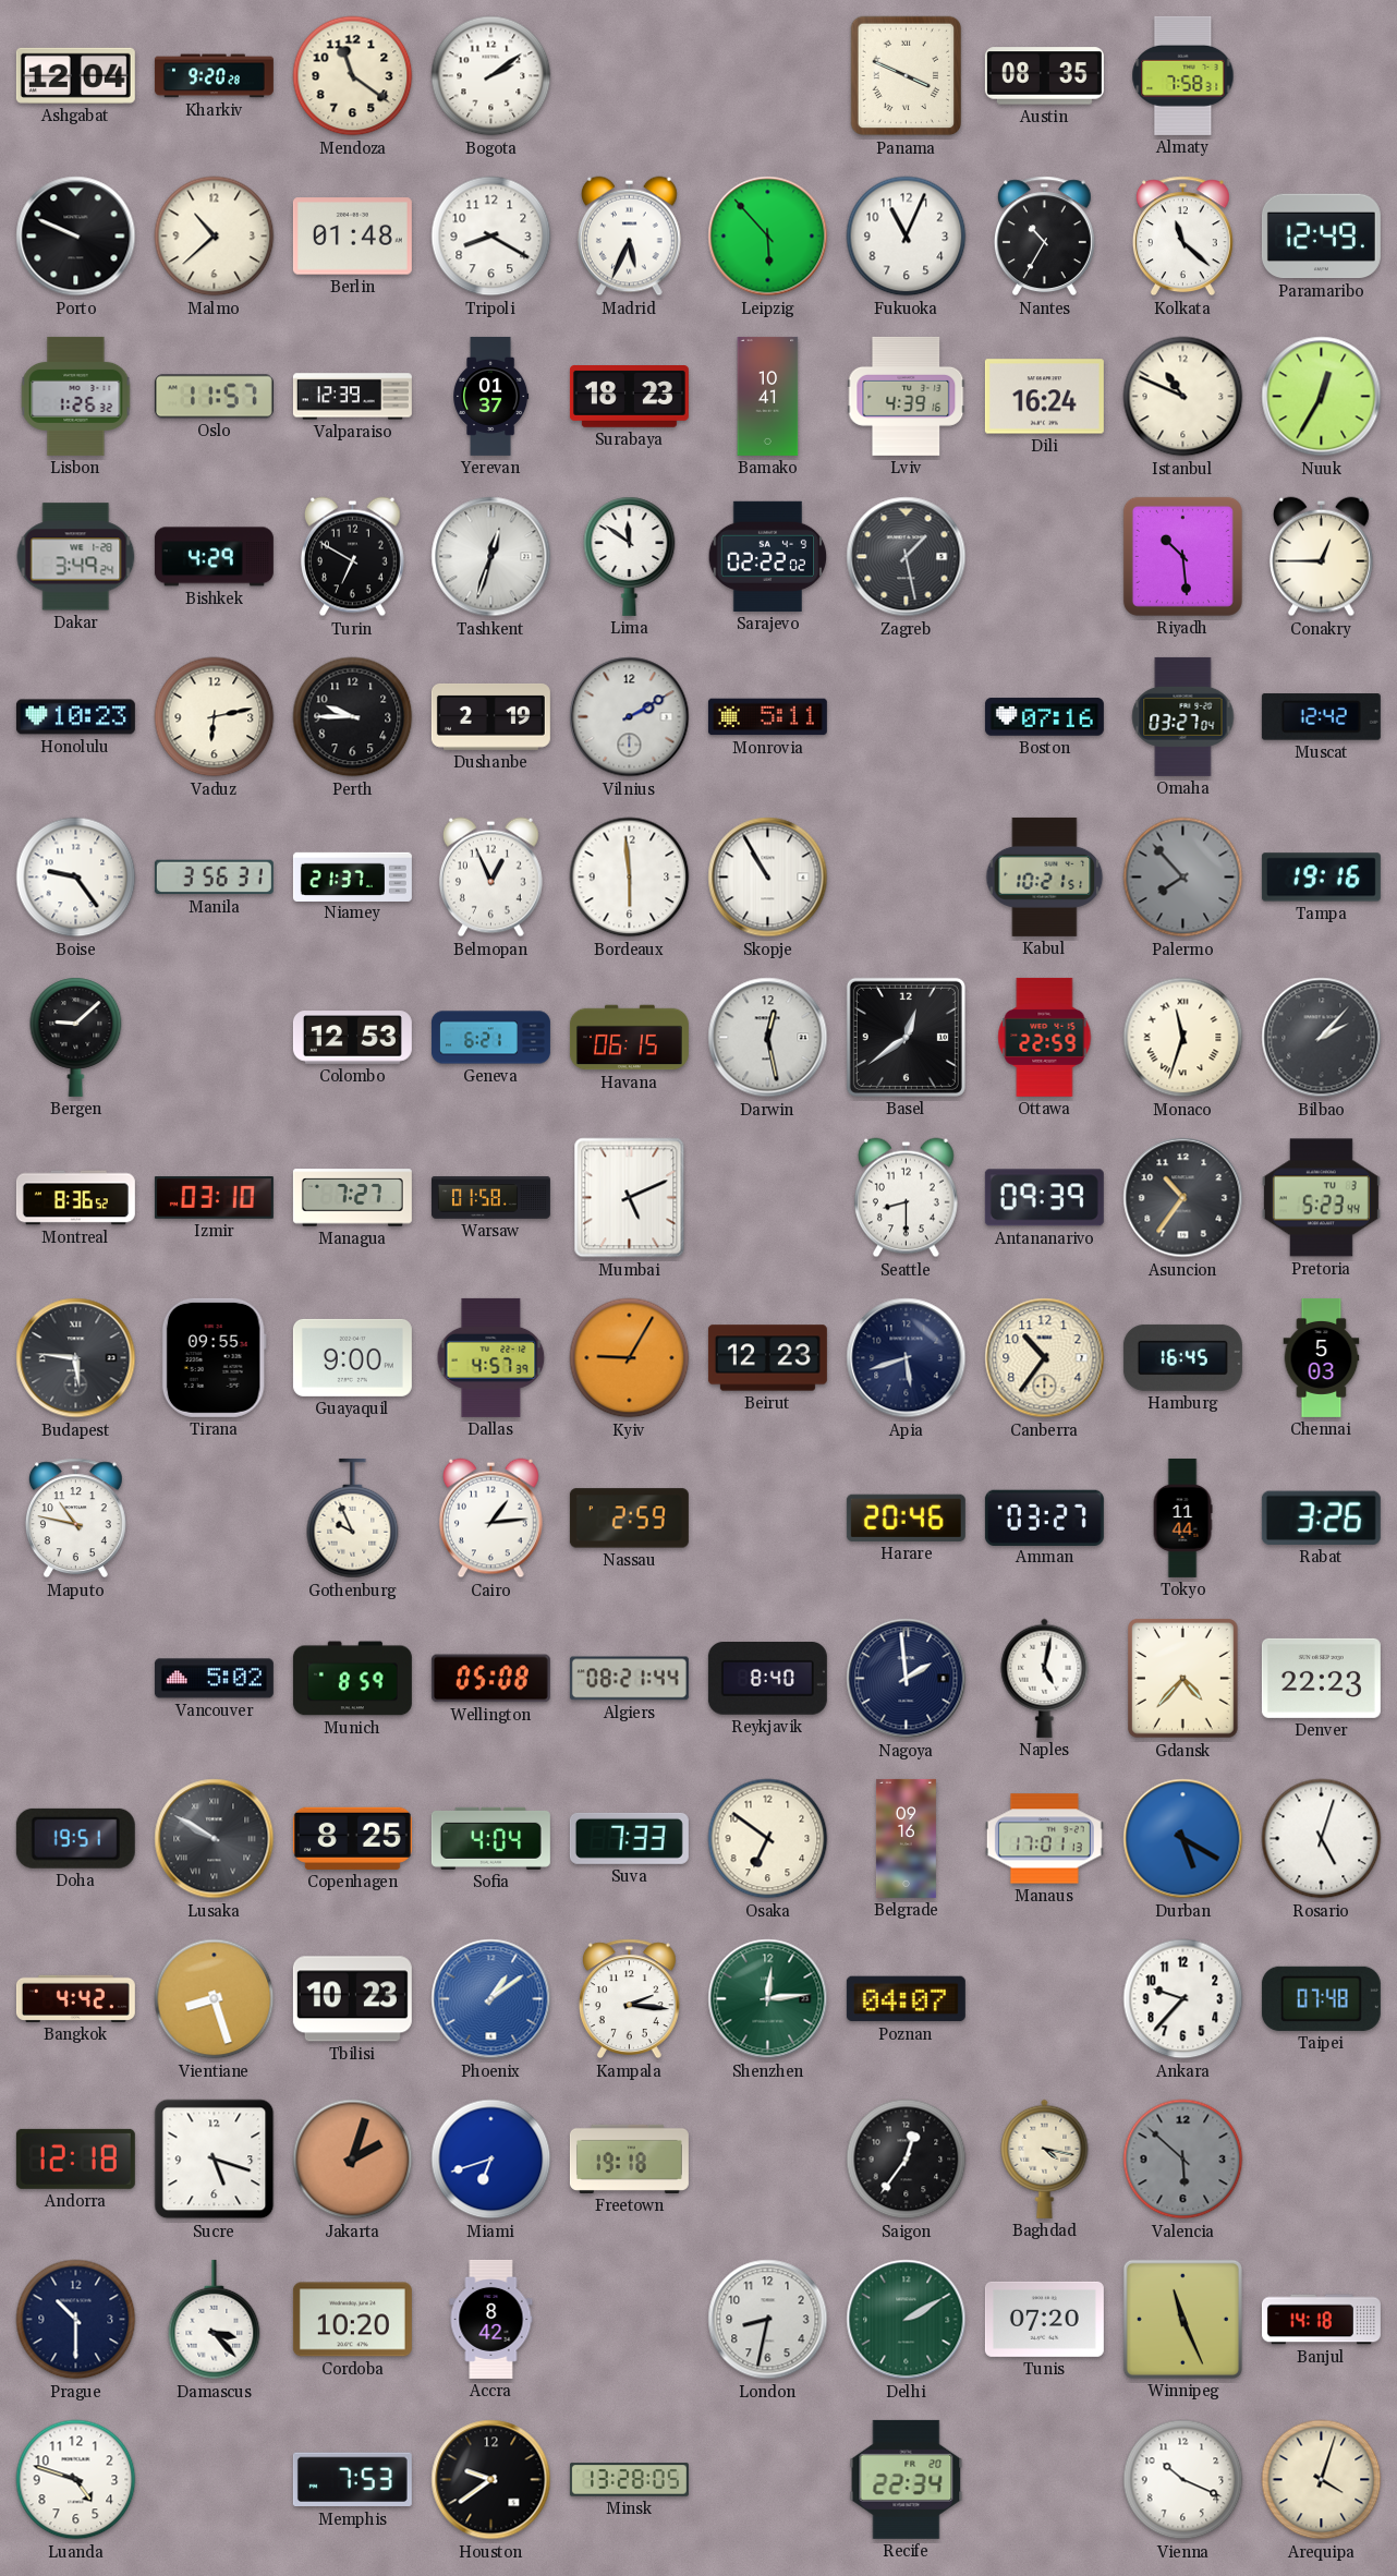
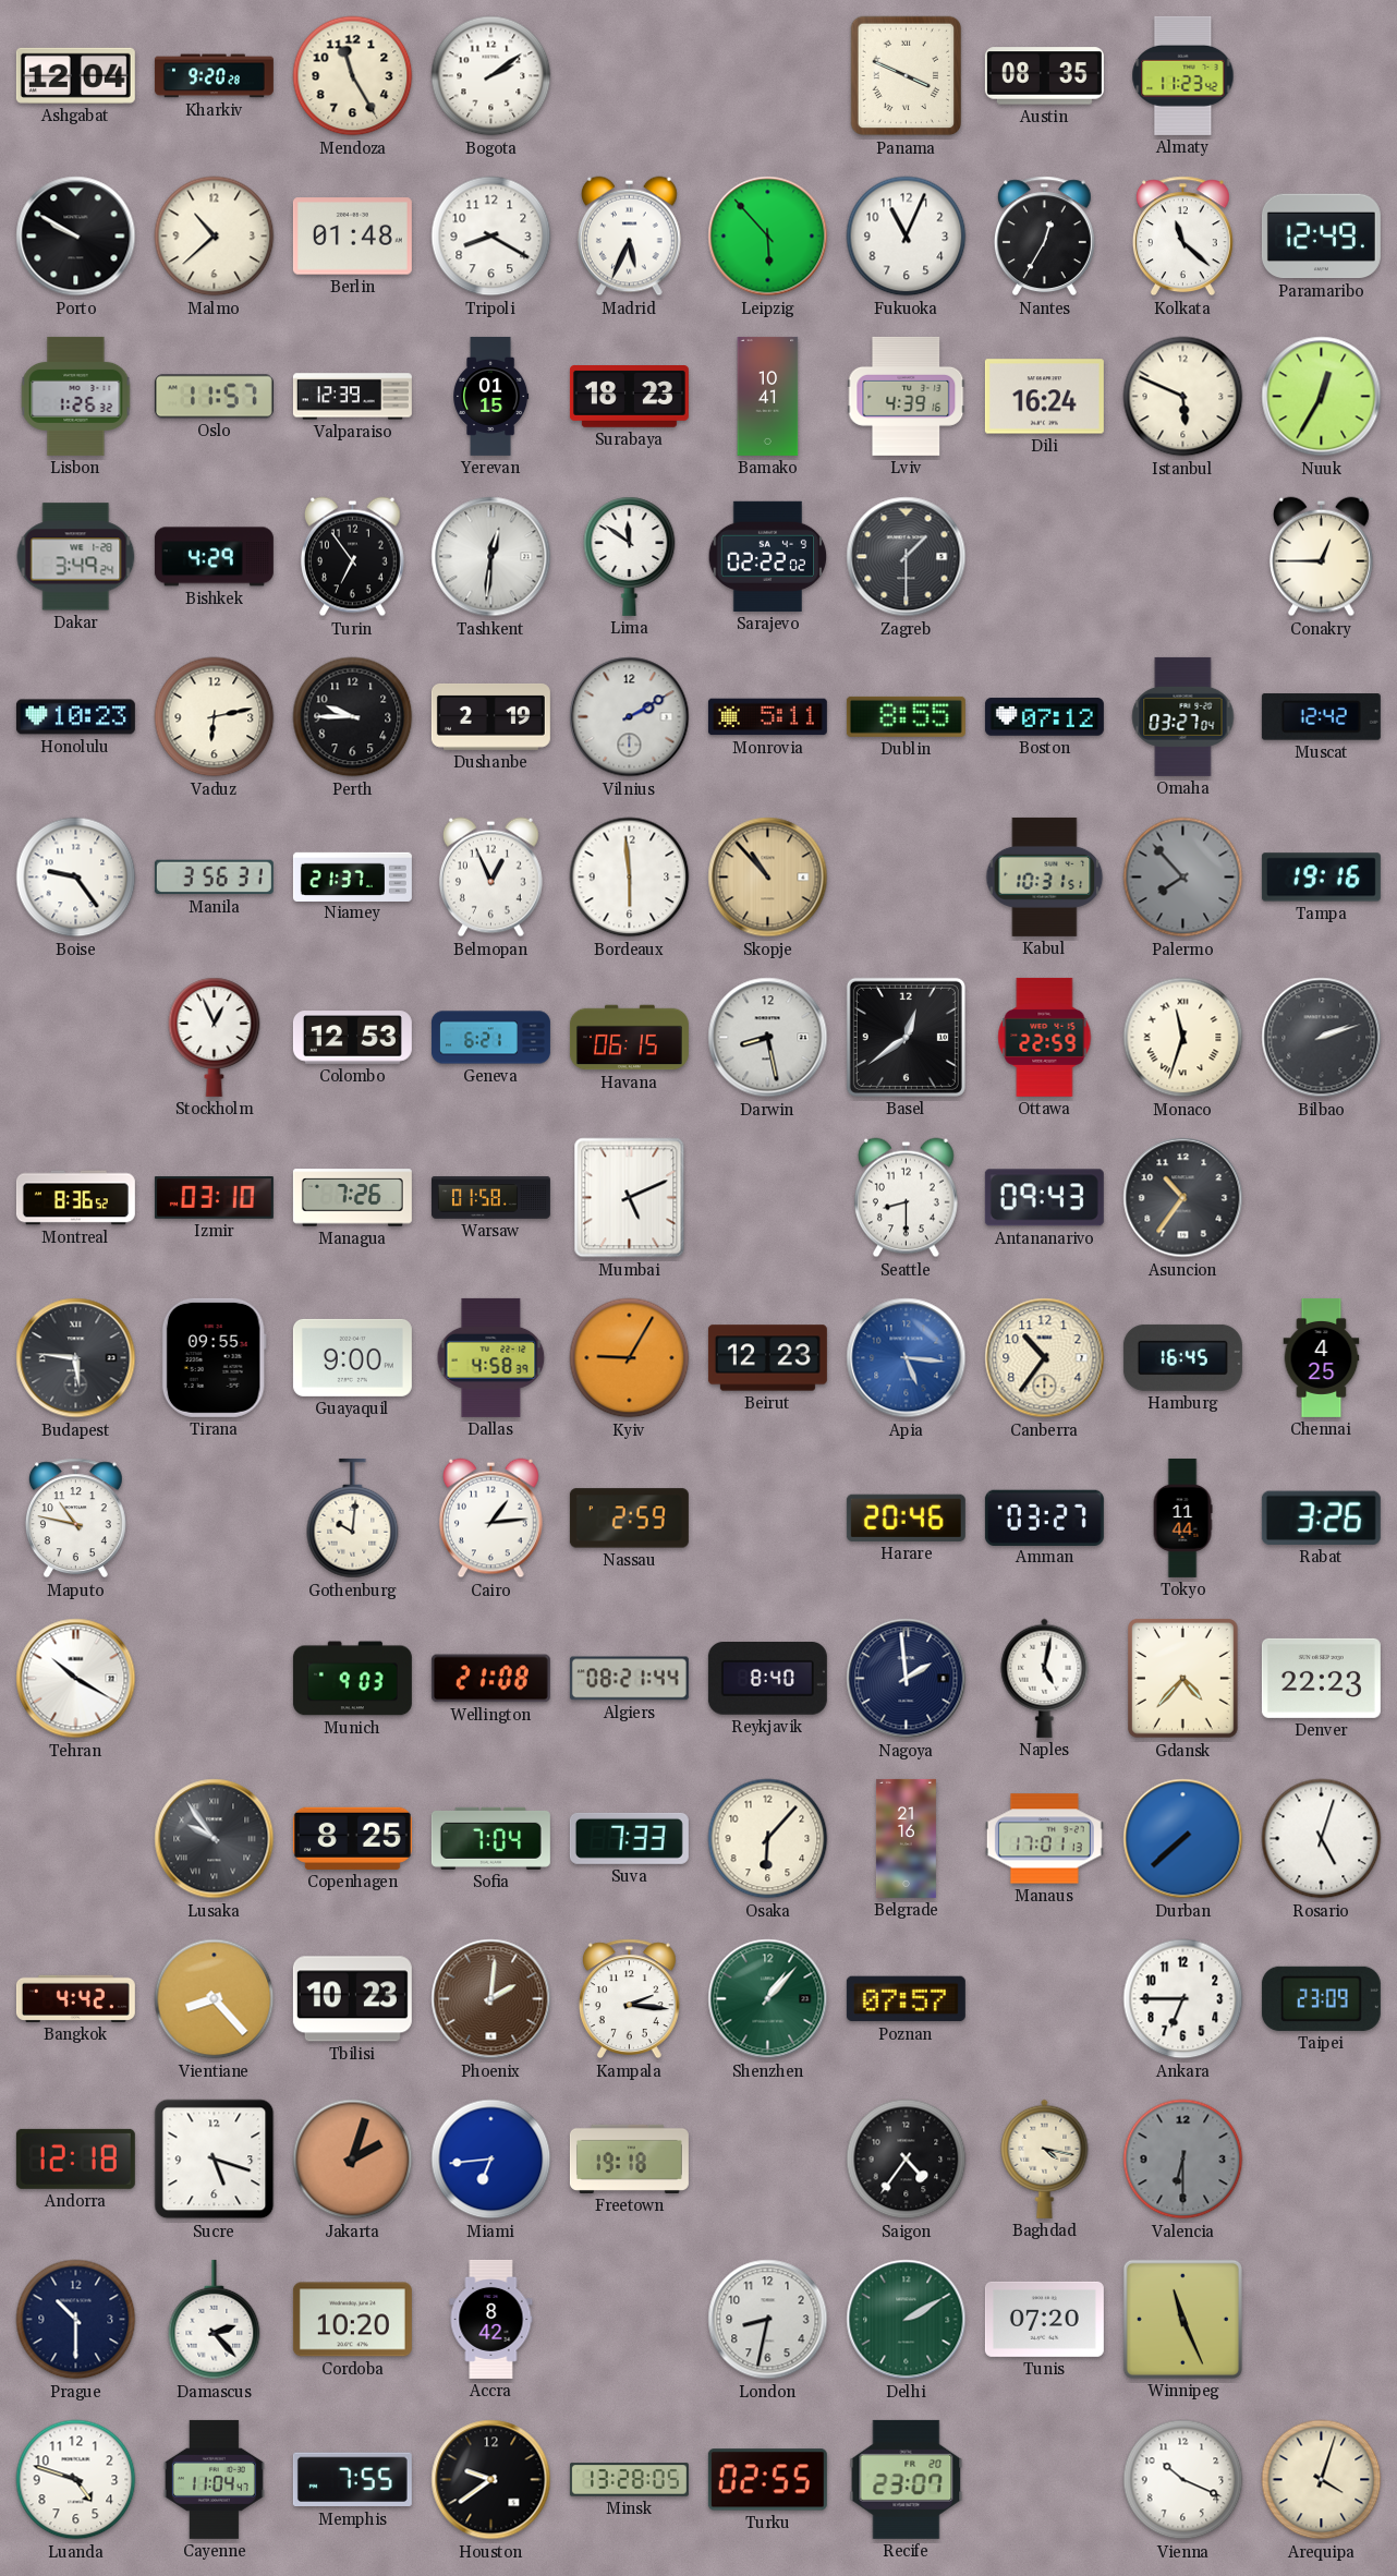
Mendoza: 11:21 -> 11:25
Almaty: 7:58 -> 11:23
Porto: 9:49 -> 9:50
Nantes: 10:35 -> 12:35
Yerevan: 01:37 -> 01:15
Istanbul: 10:49 -> 5:49
Turin: 6:50 -> 6:54
Tashkent: 12:33 -> 12:31
Zagreb: 1:28 -> 1:30
Riyadh: 10:29 -> none
Dublin: none -> 8:55
Boston: 07:16 -> 07:12
Skopje: 10:55 -> 10:53
Skopje dial: white -> champagne
Kabul: 10:21 -> 10:31
Bergen: 9:08 -> none
Stockholm: none -> 12:56
Darwin: 12:28 -> 8:28
Bilbao: 2:07 -> 2:12
Managua: 7:27 -> 7:26
Antananarivo: 09:39 -> 09:43
Pretoria: 5:23 -> none
Dallas: 4:57 -> 4:58
Apia: 5:42 -> 5:16
Apia dial: navy -> blue
Chennai: 5:03 -> 4:25
Gothenburg: 9:56 -> 10:01
Tehran: none -> 10:20
Vancouver: 5:02 -> none
Munich: 8:59 -> 9:03
Wellington: 05:08 -> 21:08
Doha: 19:51 -> none
Lusaka: 9:50 -> 9:54
Sofia: 4:04 -> 7:04
Osaka: 6:51 -> 6:07
Belgrade: 09:16 -> 21:16
Durban: 5:20 -> 7:38
Vientiane: 8:27 -> 8:23
Phoenix: 1:09 -> 2:01
Phoenix dial: blue -> brown
Shenzhen: 12:14 -> 1:07
Poznan: 04:07 -> 07:57
Ankara: 9:37 -> 6:45
Taipei: 07:48 -> 23:09
Miami: 6:42 -> 6:44
Saigon: 12:36 -> 4:36
Valencia: 5:52 -> 6:30
Damascus: 3:23 -> 2:23
Banjul: 14:18 -> none
Cayenne: none -> 11:04
Memphis: 7:53 -> 7:55
Turku: none -> 02:55
Recife: 22:34 -> 23:07
